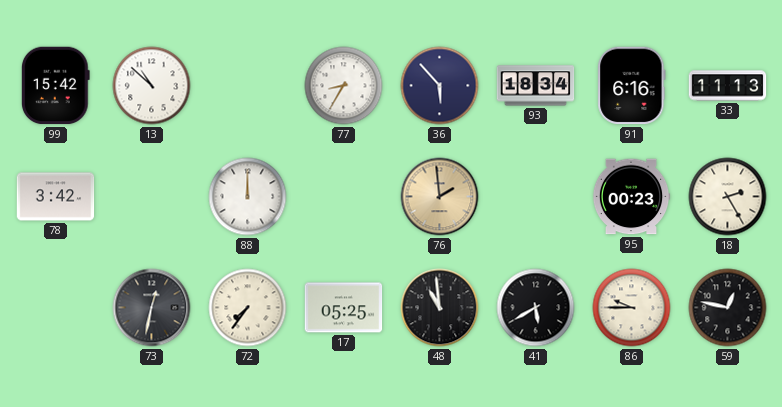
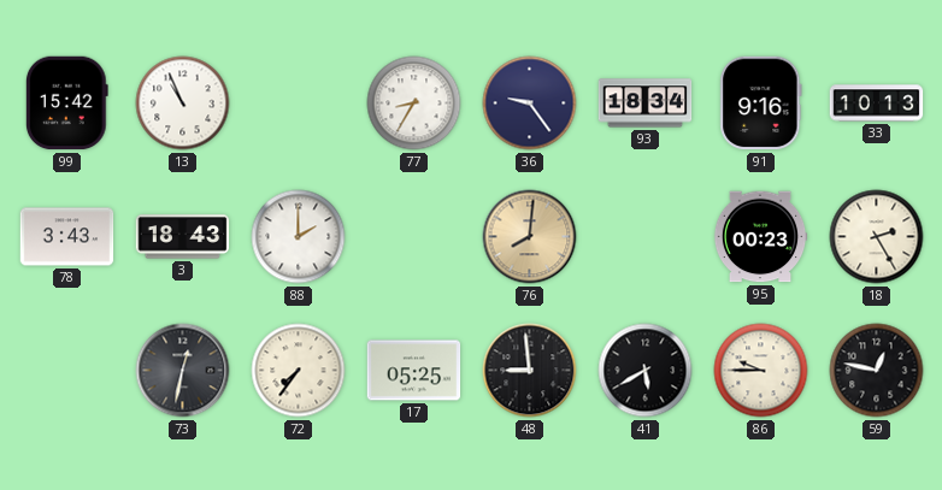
13: 10:52 -> 10:56
36: 5:53 -> 9:24
91: 6:16 -> 9:16
33: 11:13 -> 10:13
78: 3:42 -> 3:43
3: none -> 18:43
88: 12:00 -> 2:00
76: 1:59 -> 8:01
48: 10:59 -> 8:59
